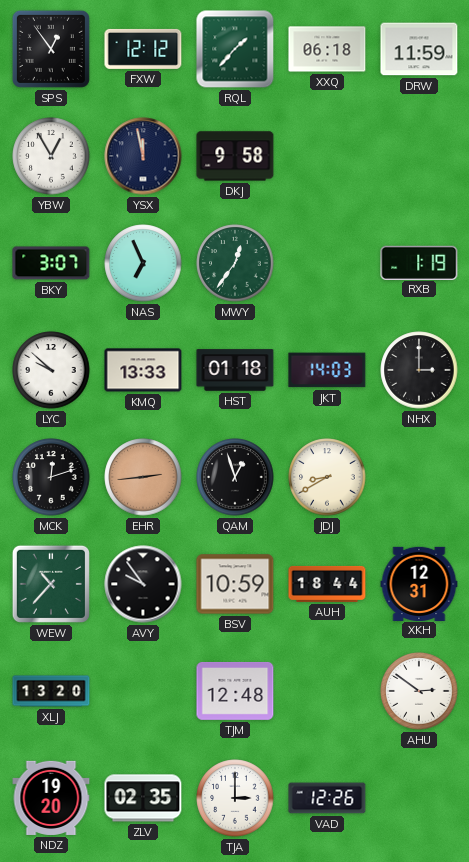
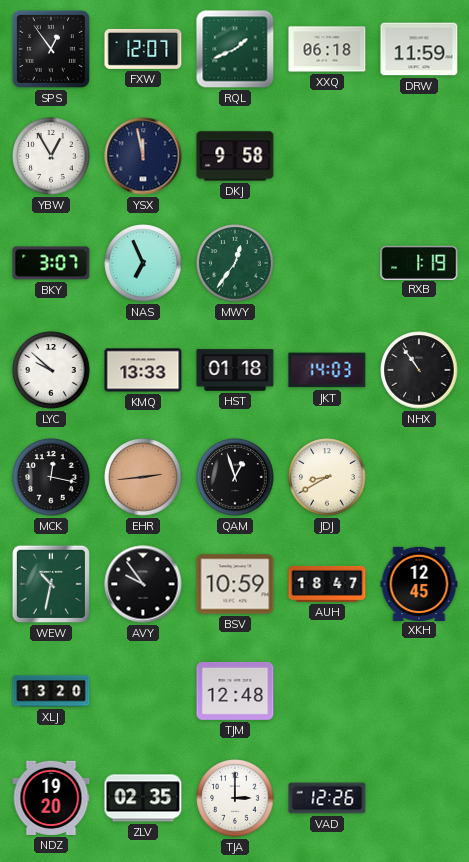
FXW: 12:12 -> 12:07
RQL: 1:37 -> 1:41
NHX: 3:00 -> 10:54
MCK: 12:12 -> 12:17
WEW: 10:37 -> 10:32
AUH: 18:44 -> 18:47
XKH: 12:31 -> 12:45
AHU: 2:51 -> none
